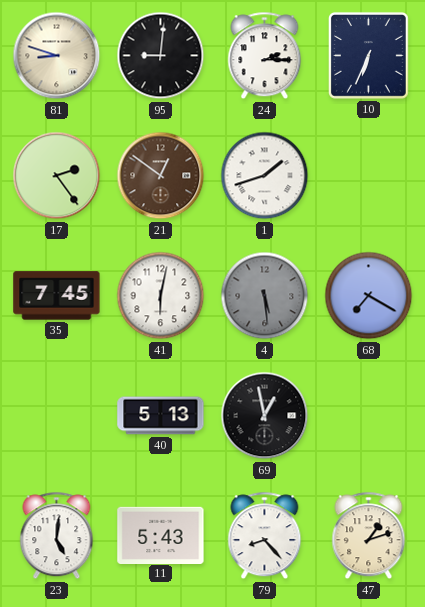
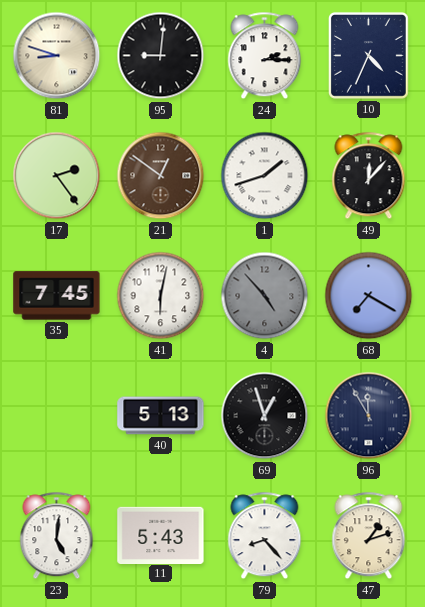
10: 6:34 -> 4:34
49: none -> 12:07
4: 5:29 -> 4:53
69: 12:58 -> 12:57
96: none -> 11:55
